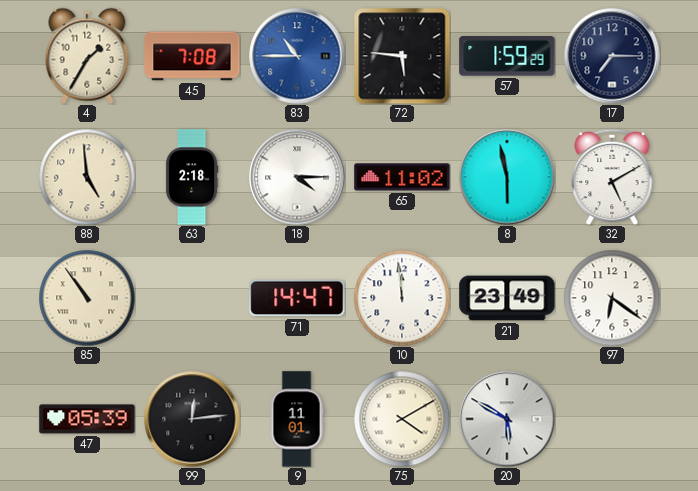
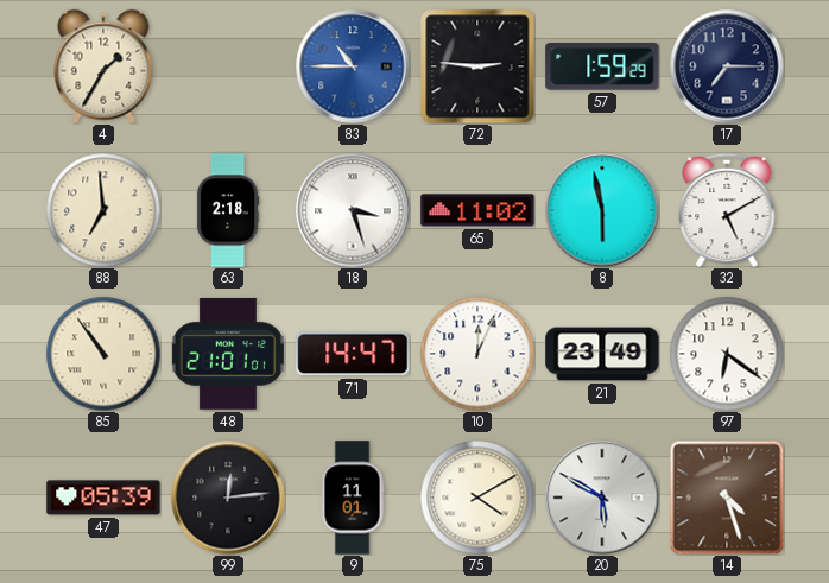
45: 7:08 -> none
72: 5:46 -> 2:46
88: 4:59 -> 6:59
18: 4:15 -> 3:27
48: none -> 21:01
10: 11:59 -> 12:04
14: none -> 4:27
